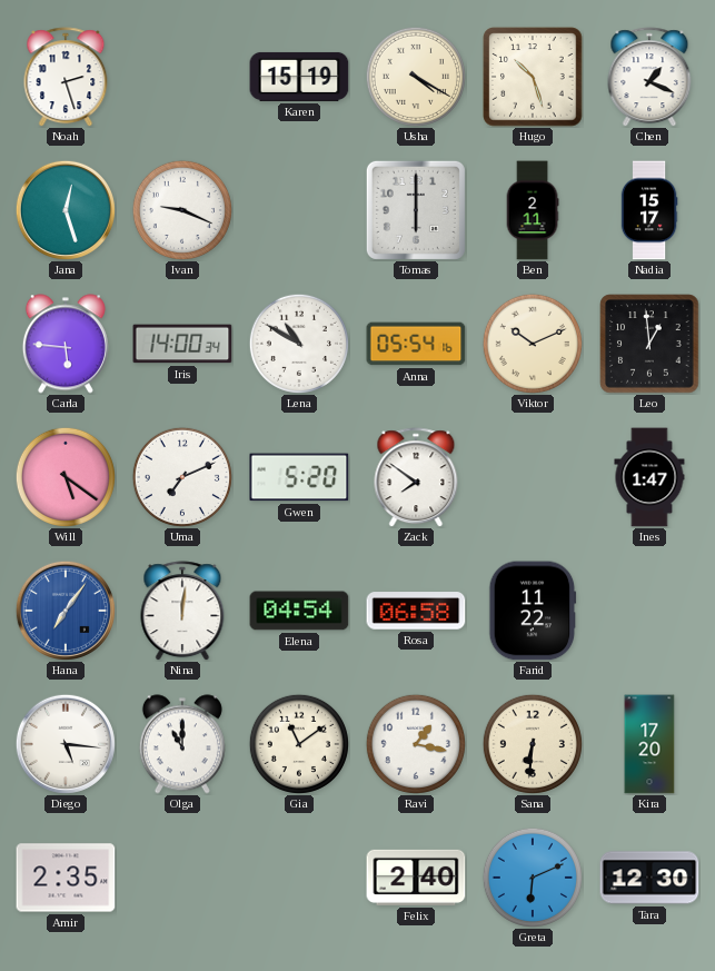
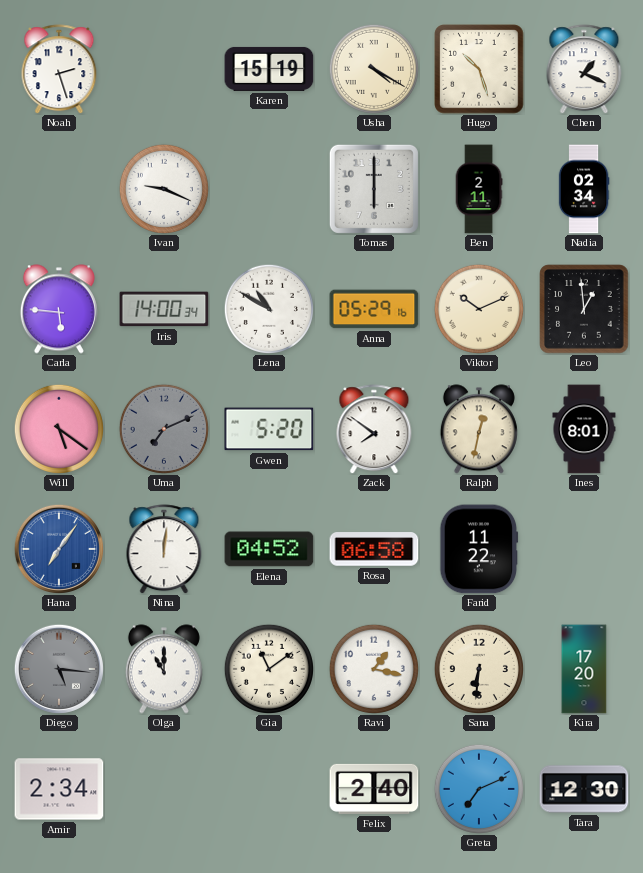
Jana: 12:27 -> none
Nadia: 15:17 -> 02:34
Anna: 05:54 -> 05:29
Uma dial: white -> grey
Ralph: none -> 12:32
Ines: 1:47 -> 8:01
Elena: 04:54 -> 04:52
Diego dial: white -> grey
Amir: 2:35 -> 2:34
Greta: 6:11 -> 7:11
